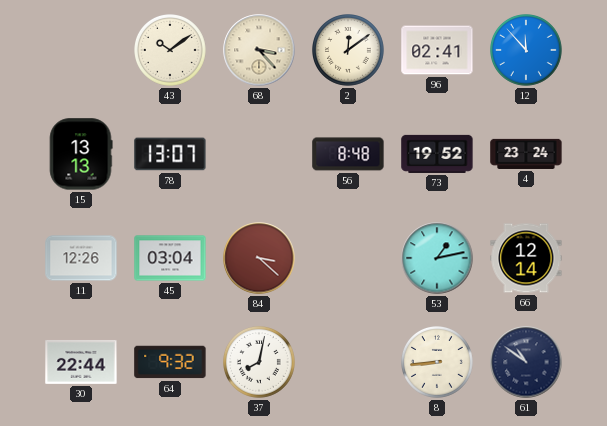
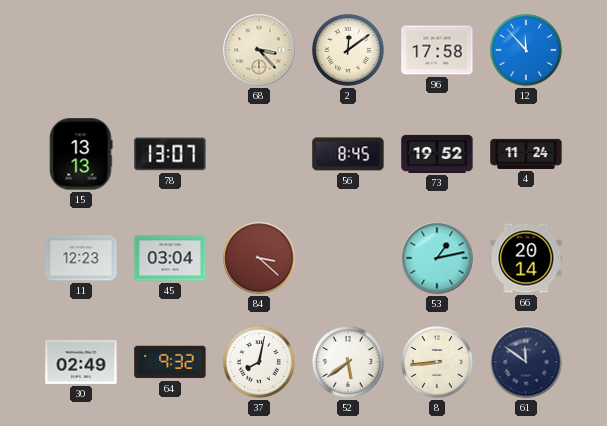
43: 10:09 -> none
96: 02:41 -> 17:58
56: 8:48 -> 8:45
4: 23:24 -> 11:24
11: 12:26 -> 12:23
66: 12:14 -> 20:14
30: 22:44 -> 02:49
52: none -> 5:39
61: 10:51 -> 11:51
